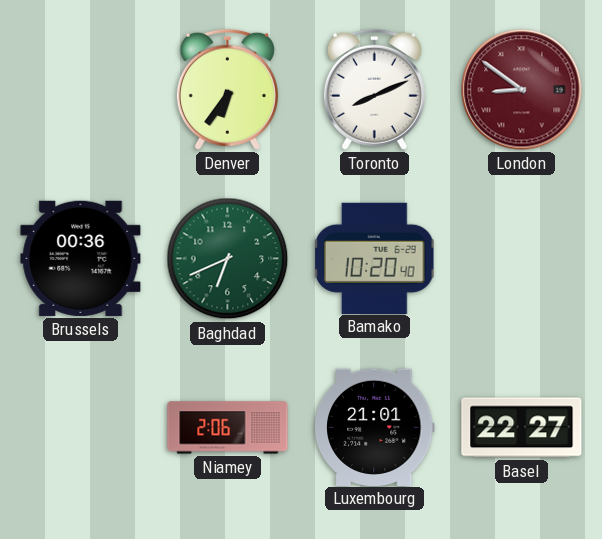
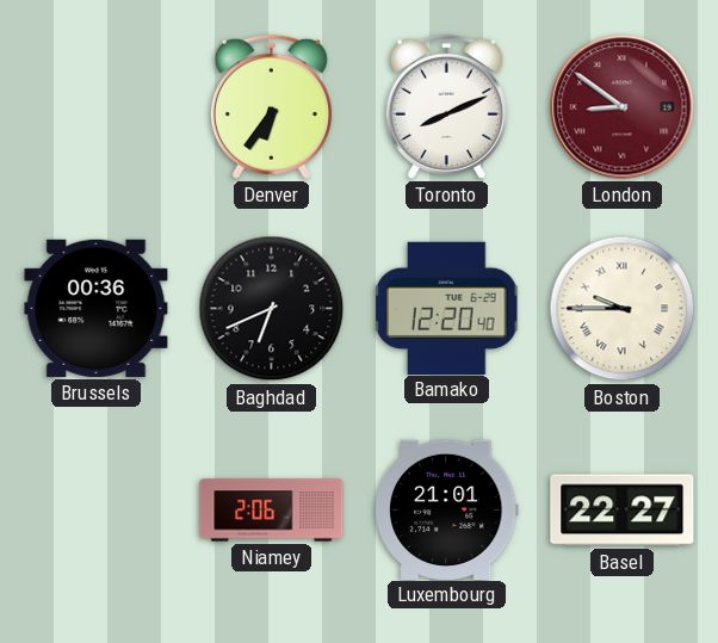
Baghdad dial: green -> black
Bamako: 10:20 -> 12:20
Boston: none -> 9:45
